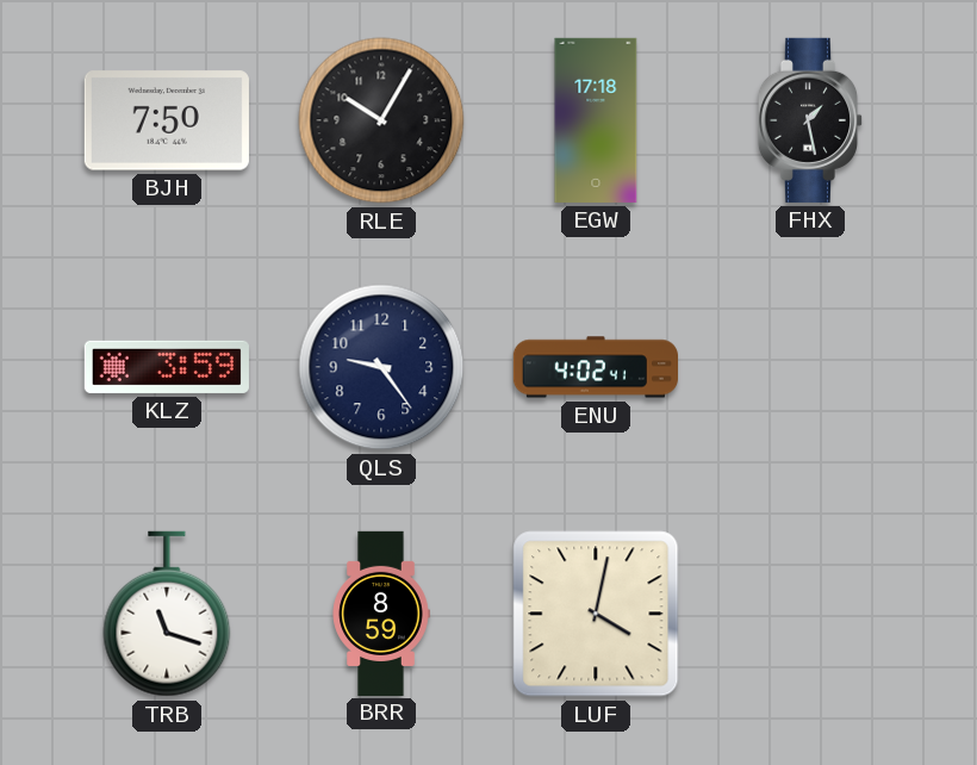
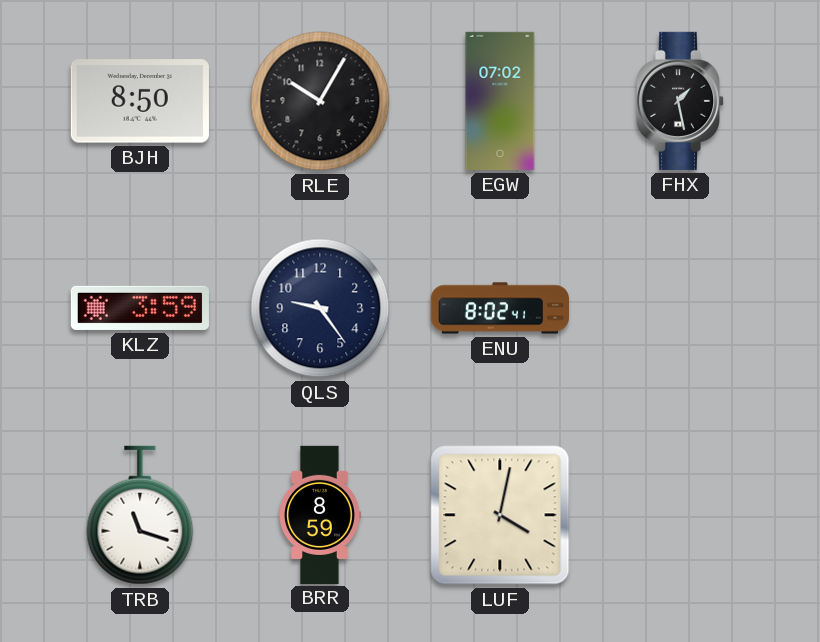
BJH: 7:50 -> 8:50
EGW: 17:18 -> 07:02
ENU: 4:02 -> 8:02
